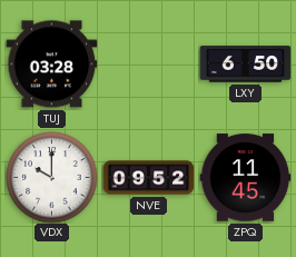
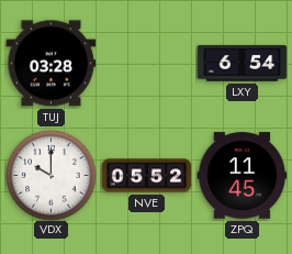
LXY: 6:50 -> 6:54
NVE: 09:52 -> 05:52
